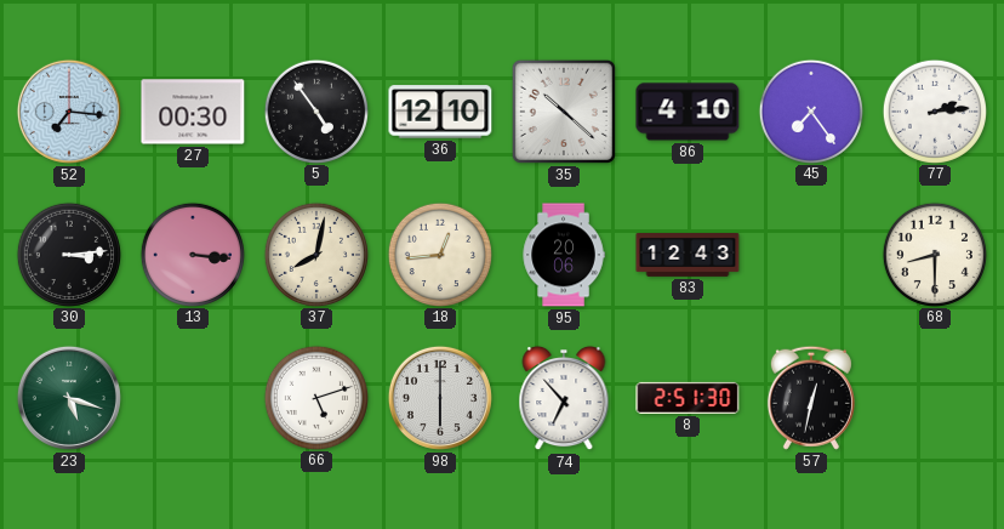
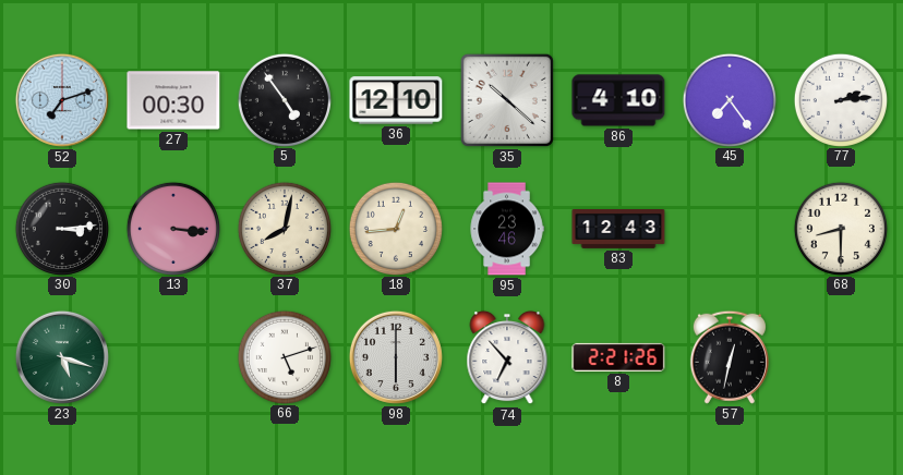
52: 7:16 -> 7:12
95: 20:06 -> 23:46
8: 2:51 -> 2:21
